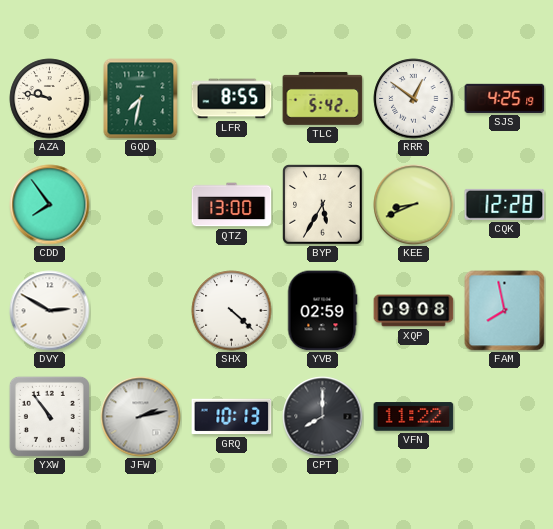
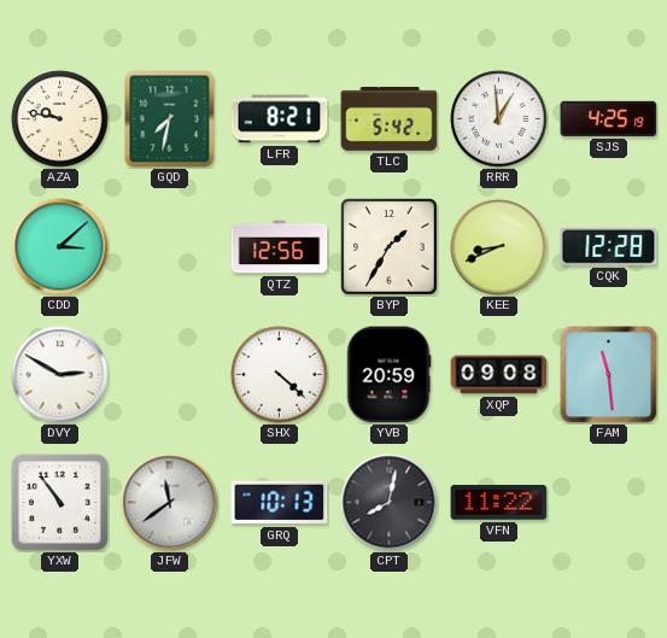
LFR: 8:55 -> 8:21
RRR: 12:51 -> 12:59
CDD: 7:54 -> 3:08
QTZ: 13:00 -> 12:56
BYP: 5:35 -> 1:35
YVB: 02:59 -> 20:59
FAM: 7:58 -> 11:29
JFW: 2:13 -> 11:39
CPT: 8:00 -> 8:02
